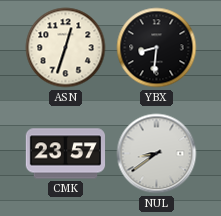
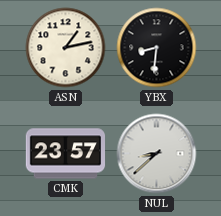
ASN: 12:33 -> 1:13
NUL: 8:39 -> 8:38
